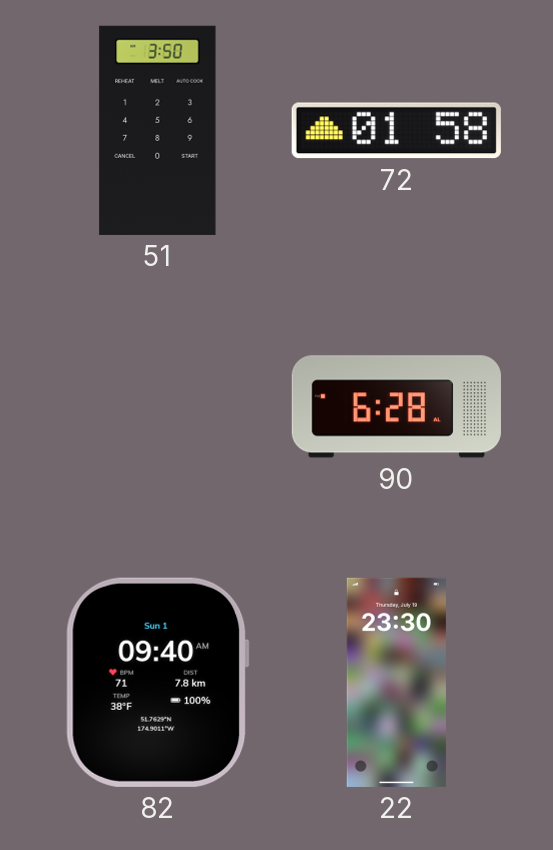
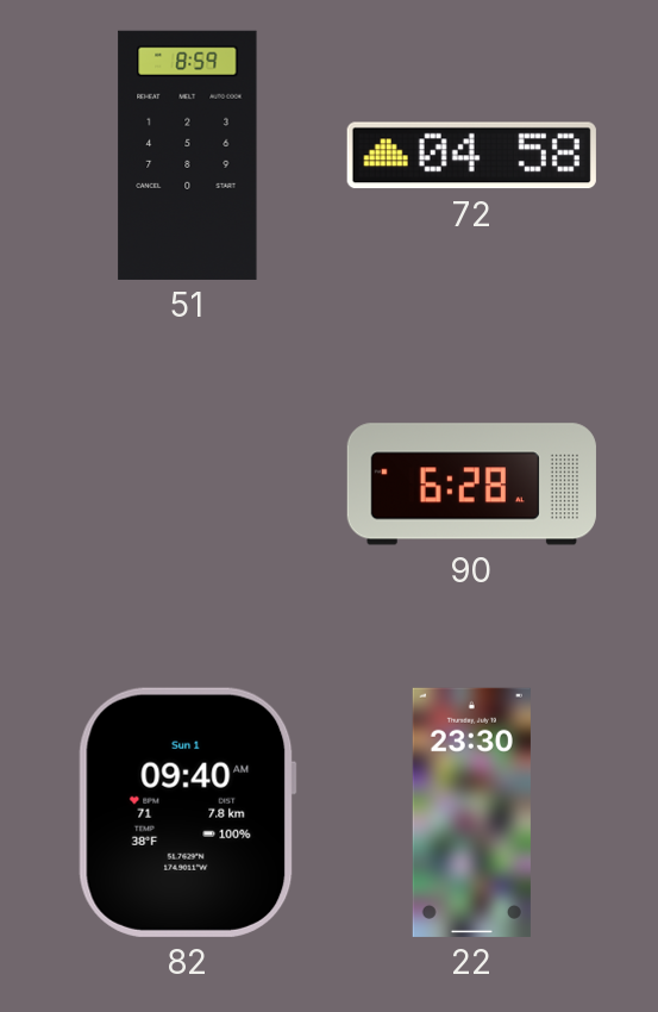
51: 3:50 -> 8:59
72: 01:58 -> 04:58
